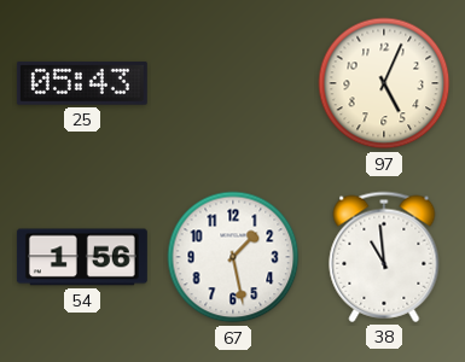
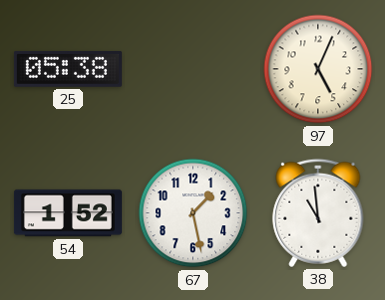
25: 05:43 -> 05:38
54: 1:56 -> 1:52
